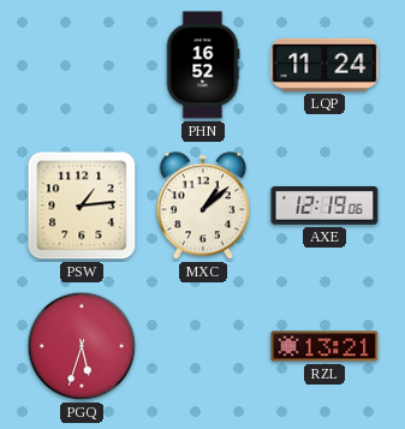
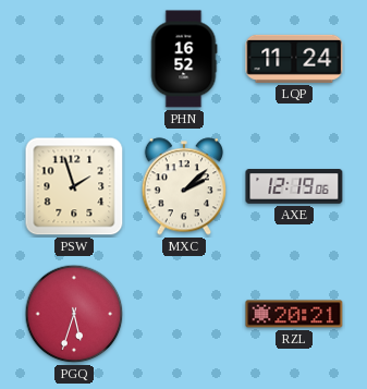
PSW: 1:14 -> 1:57
MXC: 1:08 -> 2:08
RZL: 13:21 -> 20:21
